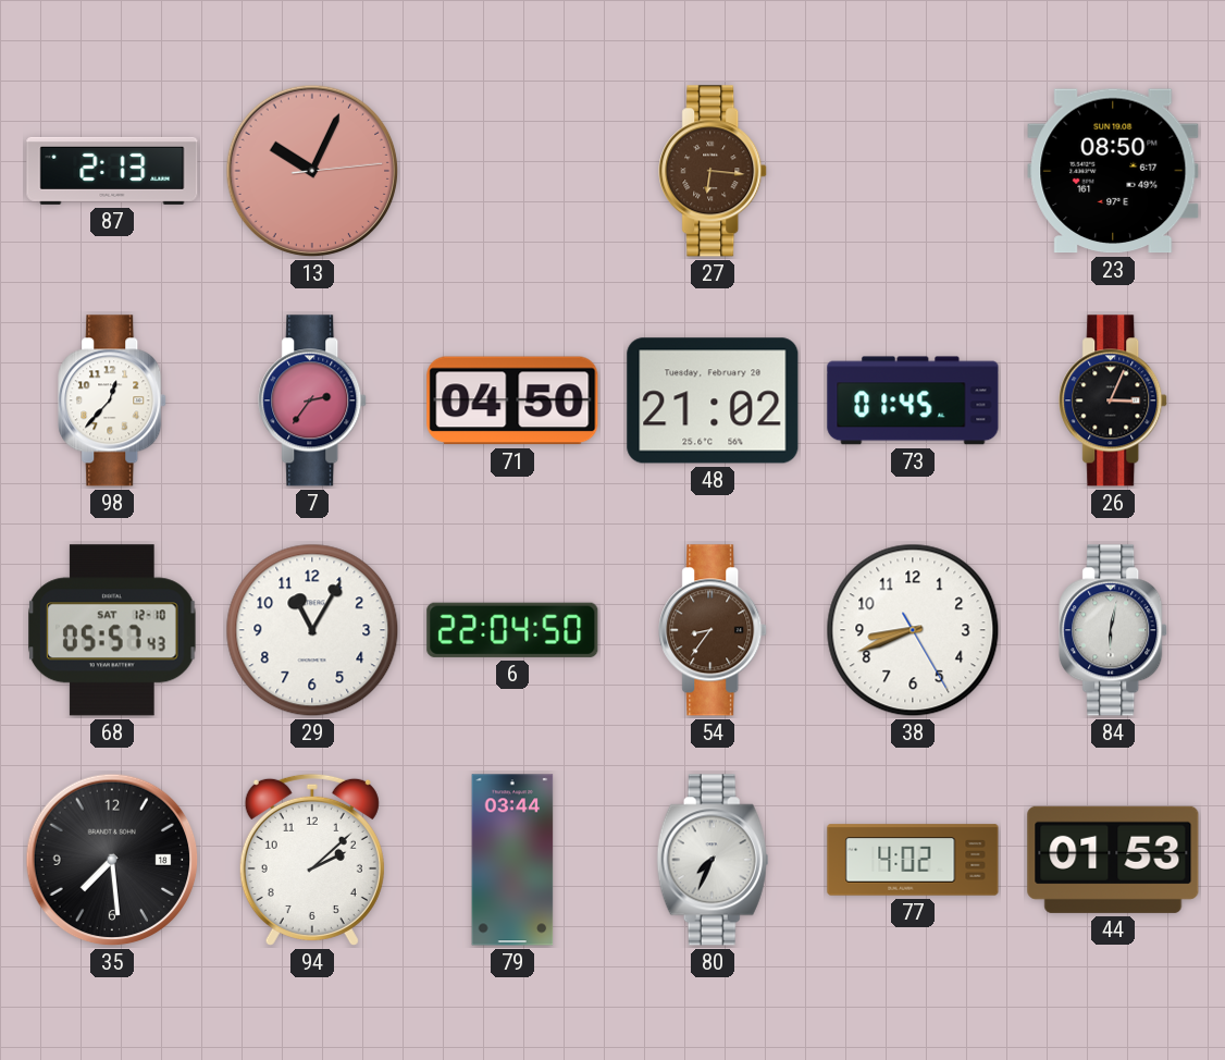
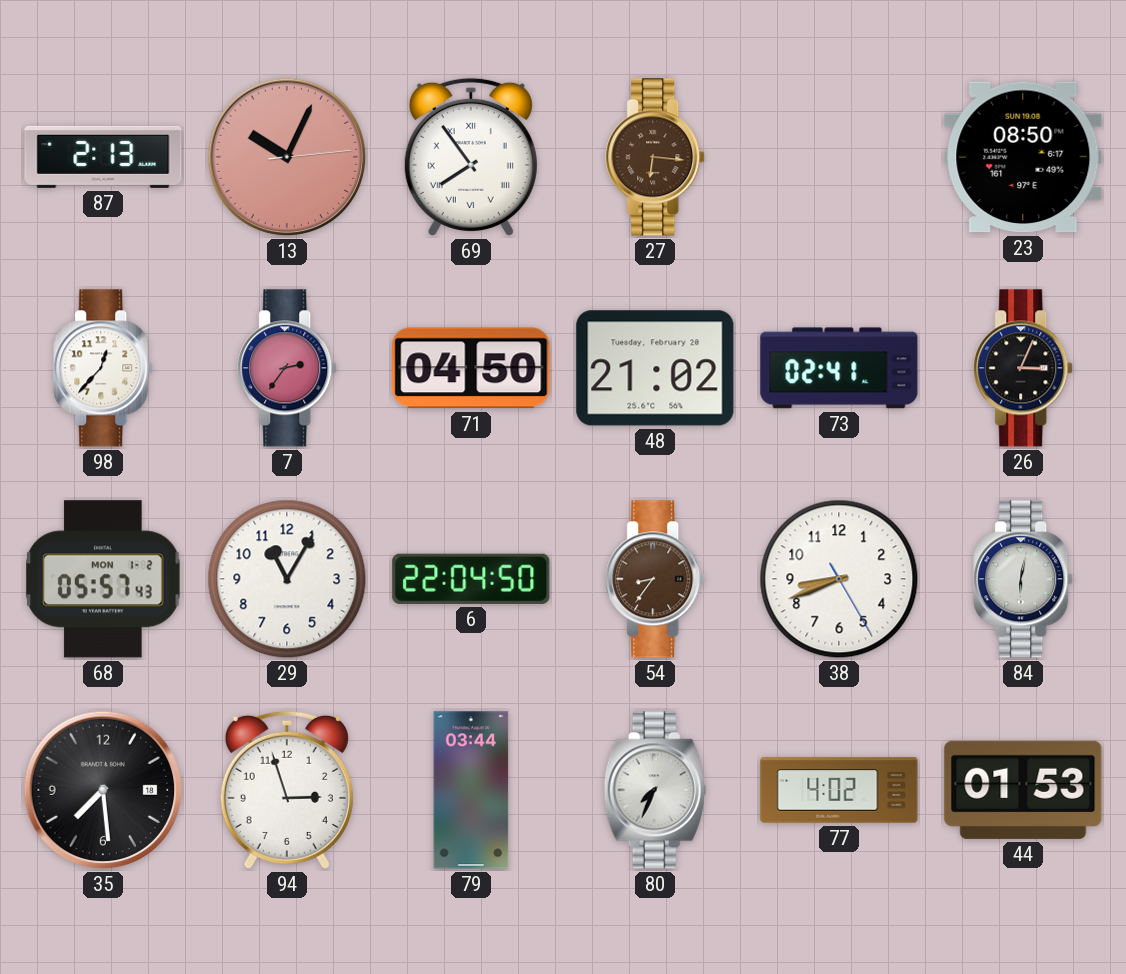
69: none -> 7:54
73: 01:45 -> 02:41
68 date: SAT 12-10 -> MON 1-2
94: 2:08 -> 2:57
